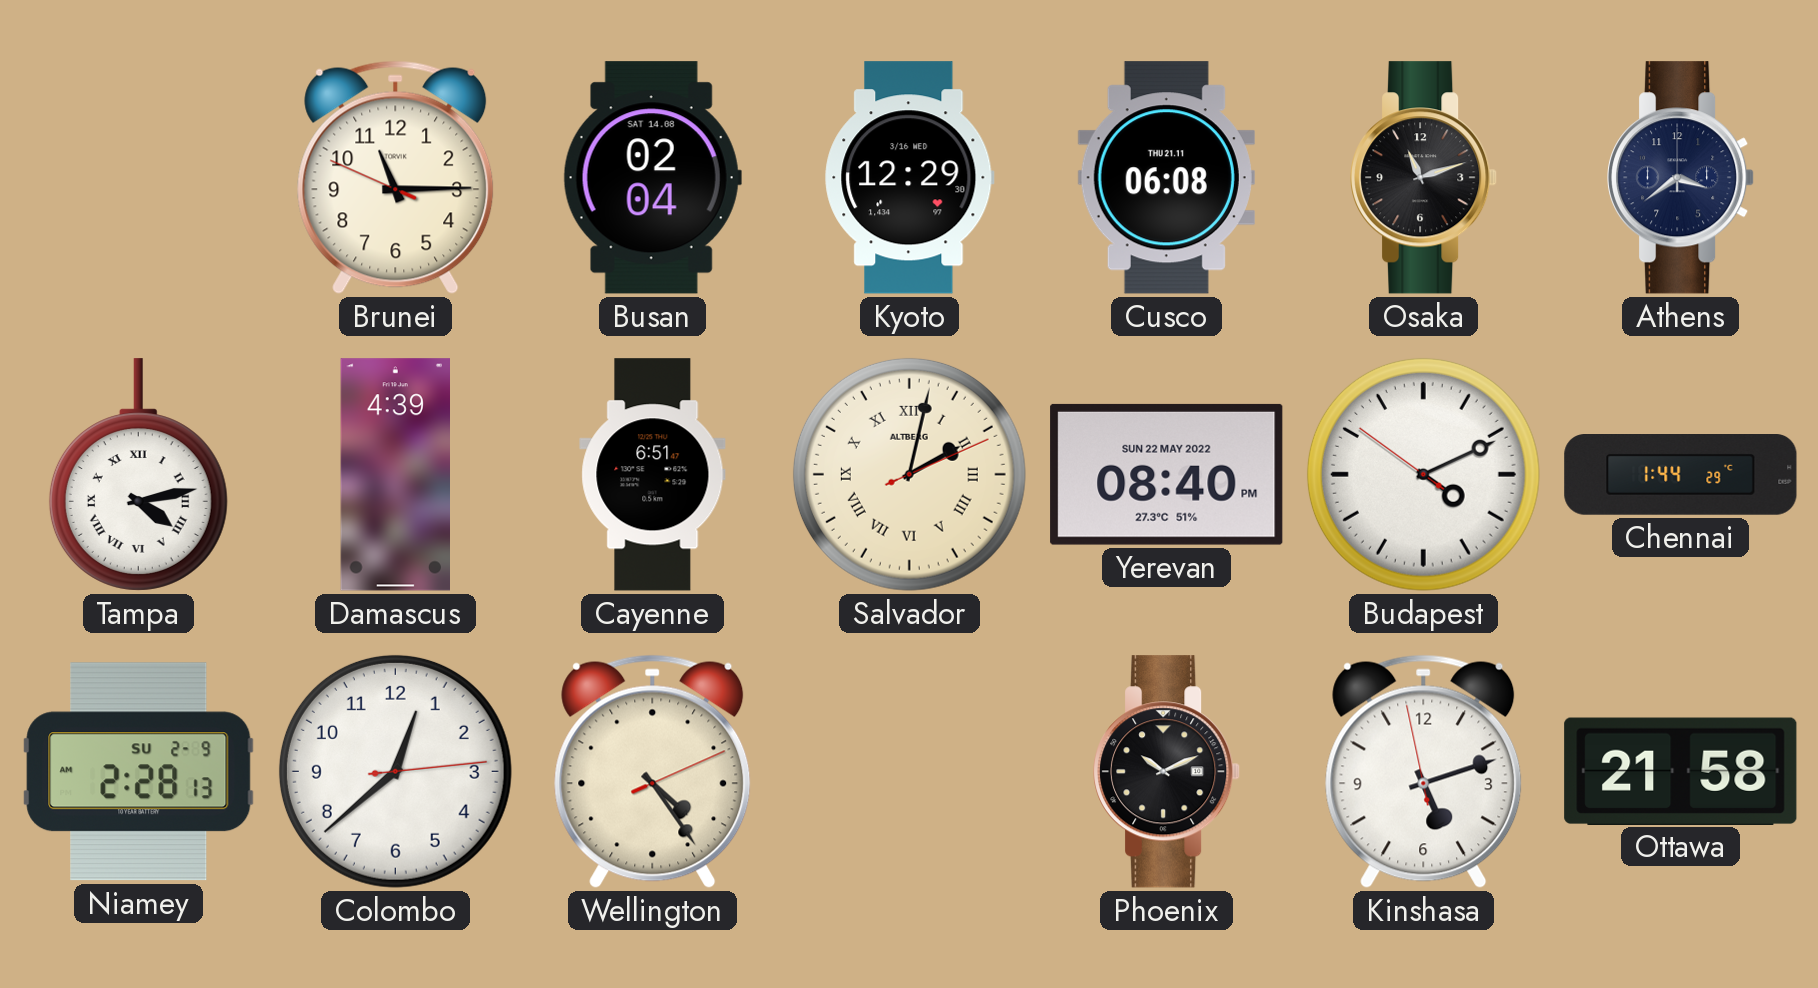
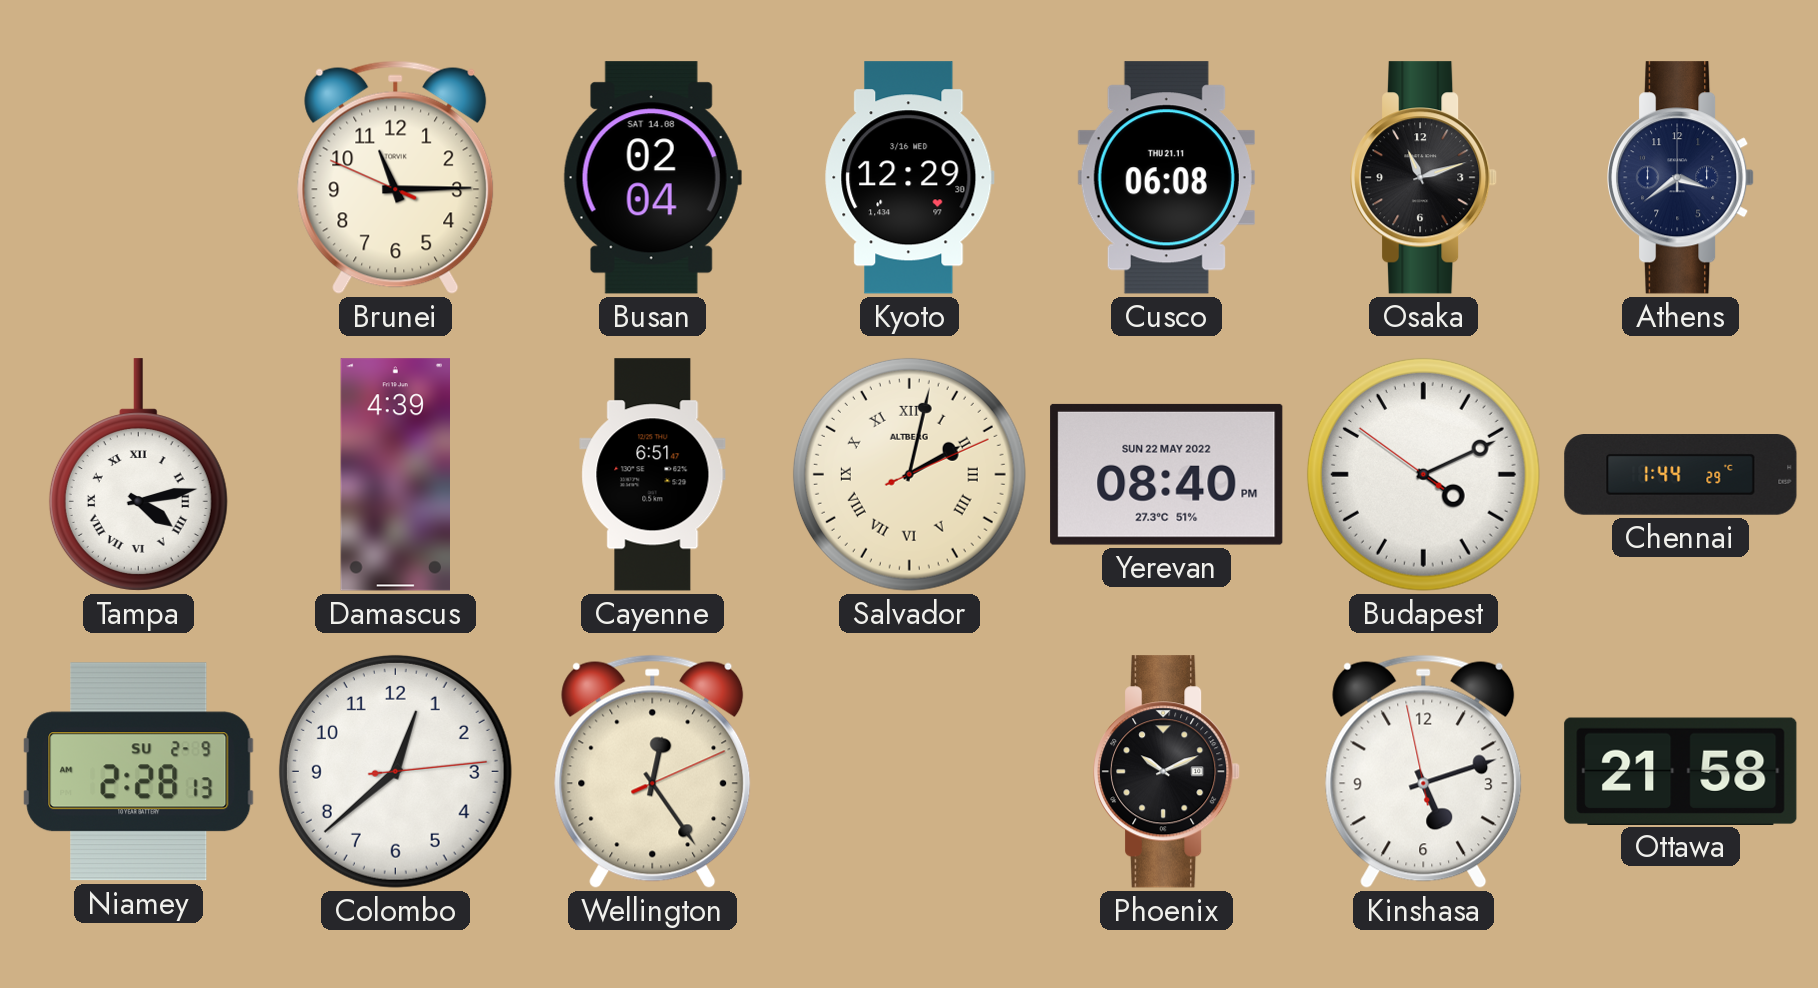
Wellington: 4:24 -> 12:24
